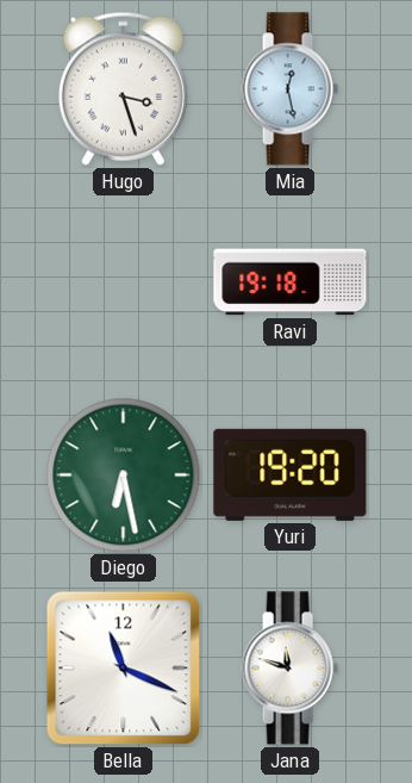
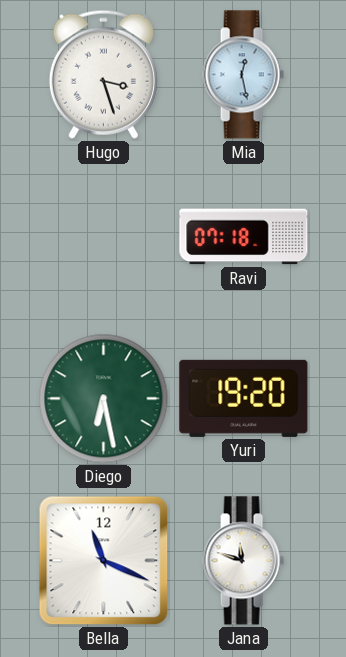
Ravi: 19:18 -> 07:18
